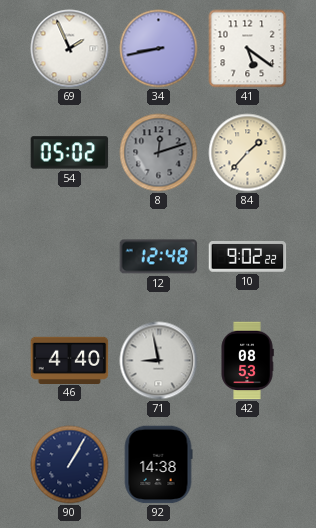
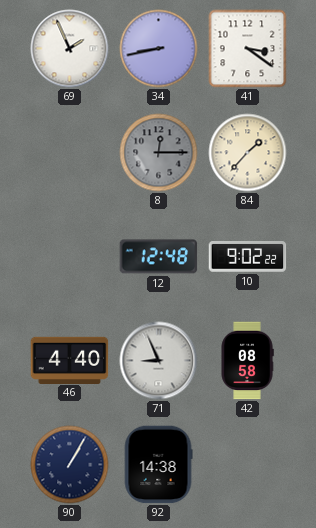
41: 5:21 -> 3:21
54: 05:02 -> none
8: 12:12 -> 12:15
71: 8:58 -> 8:56
42: 08:53 -> 08:58
